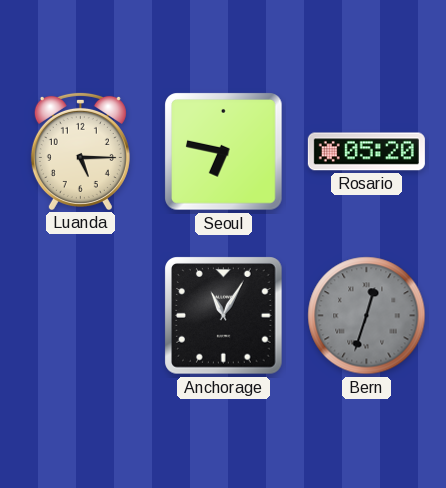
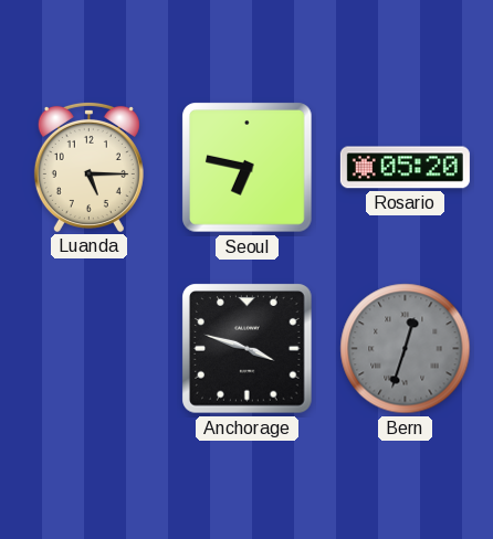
Anchorage: 11:05 -> 3:48
